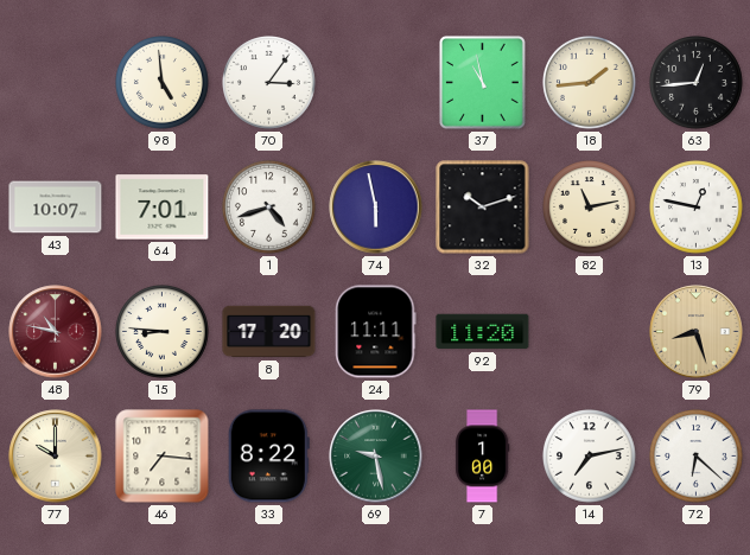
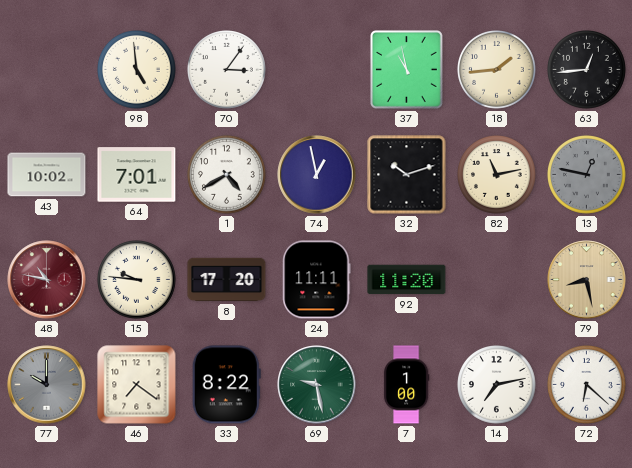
43: 10:07 -> 10:02
1: 4:42 -> 4:40
74: 5:58 -> 12:58
13 dial: white -> grey
15: 8:46 -> 9:46
79: 8:27 -> 8:28
77 dial: cream -> grey
46: 7:16 -> 7:21
